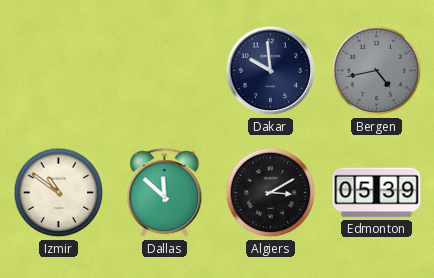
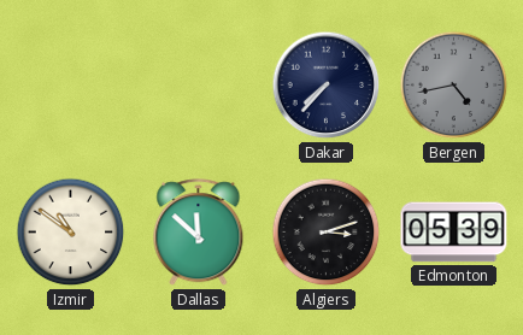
Dakar: 9:59 -> 7:37
Algiers: 3:10 -> 3:12
